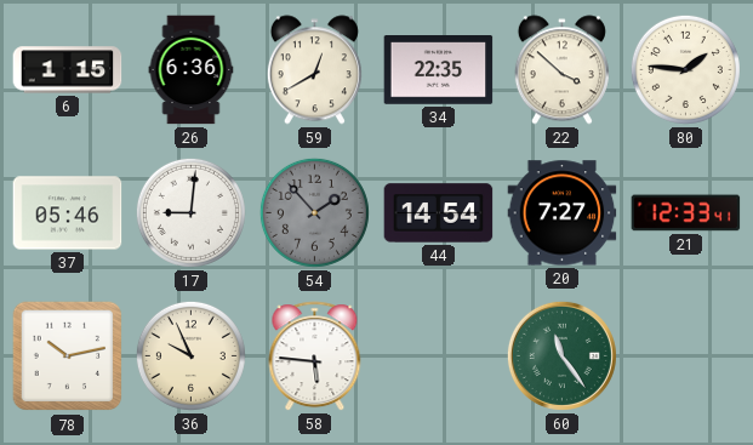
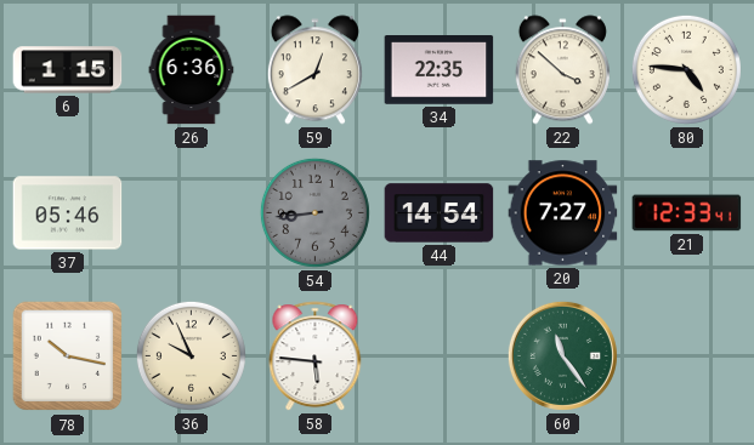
80: 1:46 -> 4:46
17: 9:01 -> none
54: 1:53 -> 8:44
78: 10:13 -> 10:17
